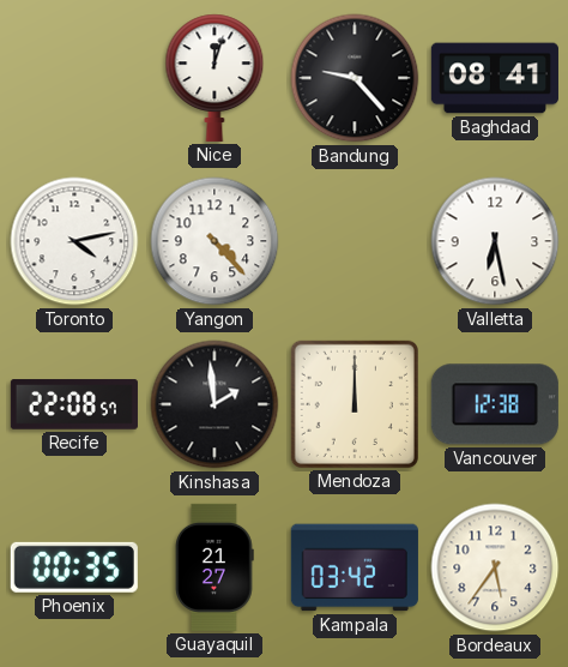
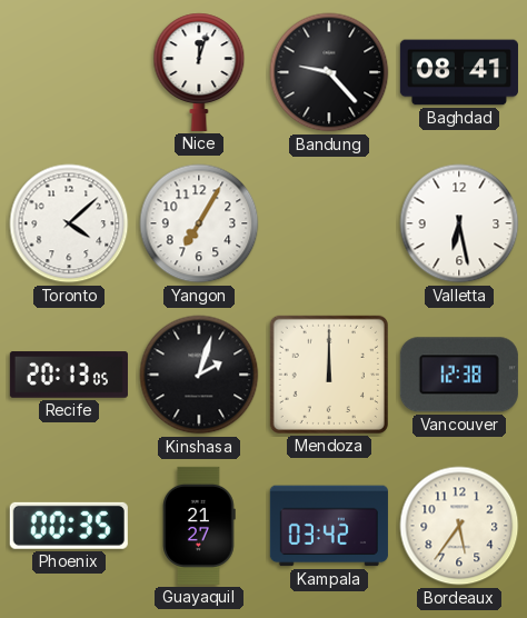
Toronto: 4:13 -> 4:08
Yangon: 4:23 -> 7:05
Recife: 22:08 -> 20:13
Kinshasa: 1:59 -> 2:03
